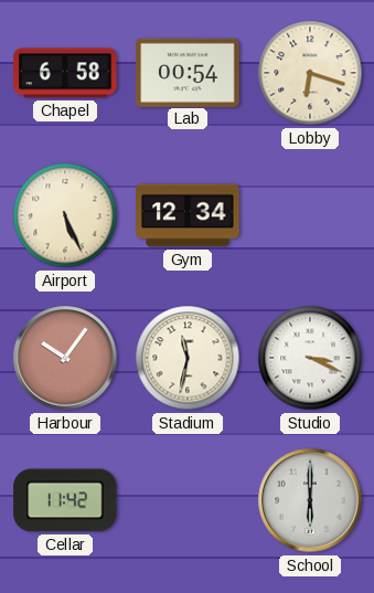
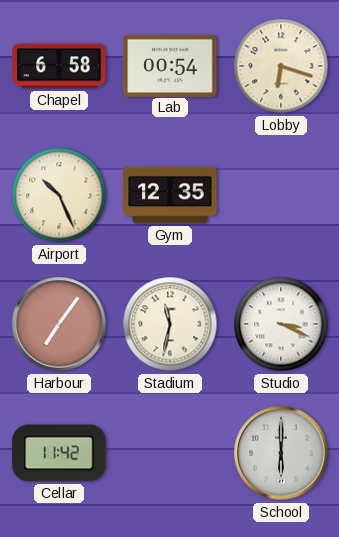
Airport: 5:26 -> 10:26
Gym: 12:34 -> 12:35
Harbour: 10:06 -> 7:06
